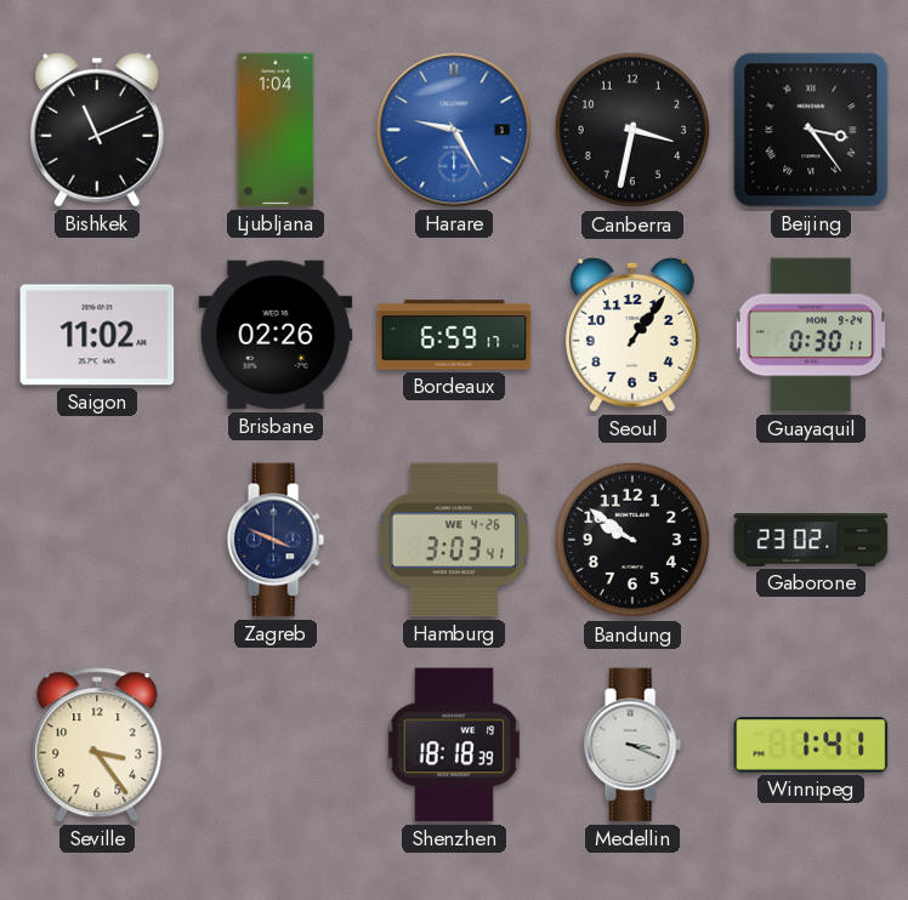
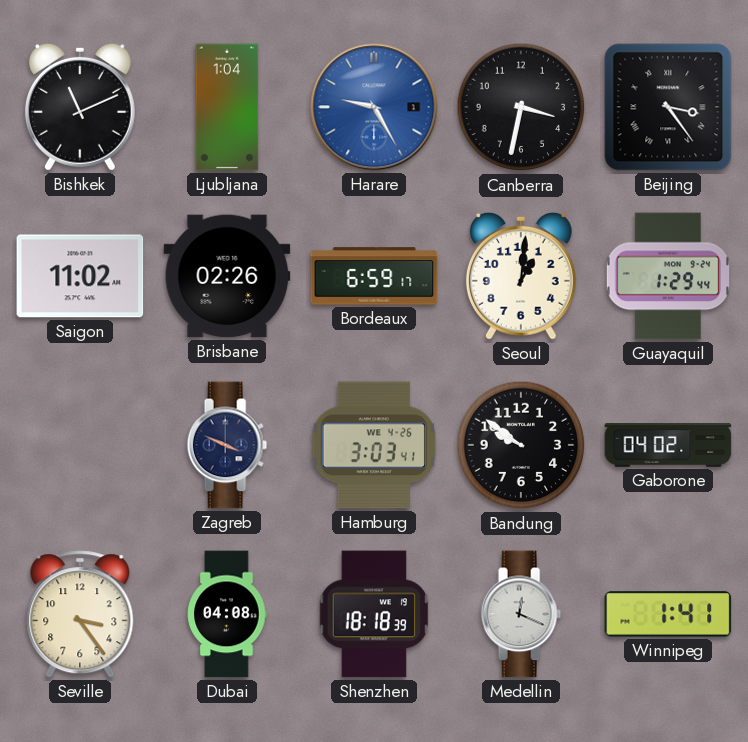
Seoul: 1:06 -> 1:01
Guayaquil: 0:30 -> 1:29
Gaborone: 23:02 -> 04:02
Dubai: none -> 04:08
Medellin: 3:19 -> 12:19
